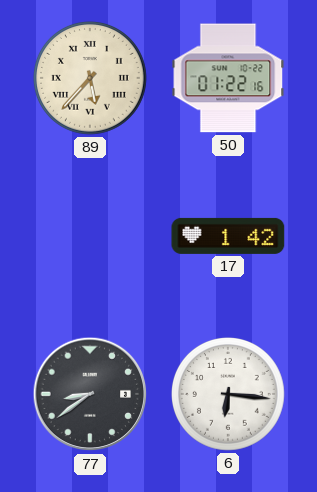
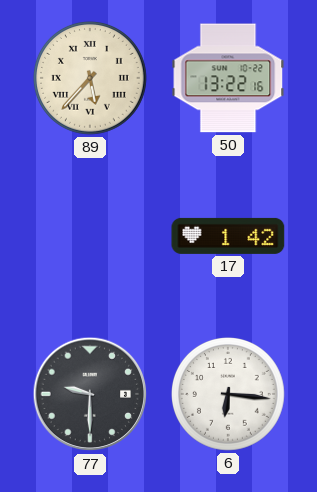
50: 01:22 -> 13:22
77: 8:39 -> 9:30
